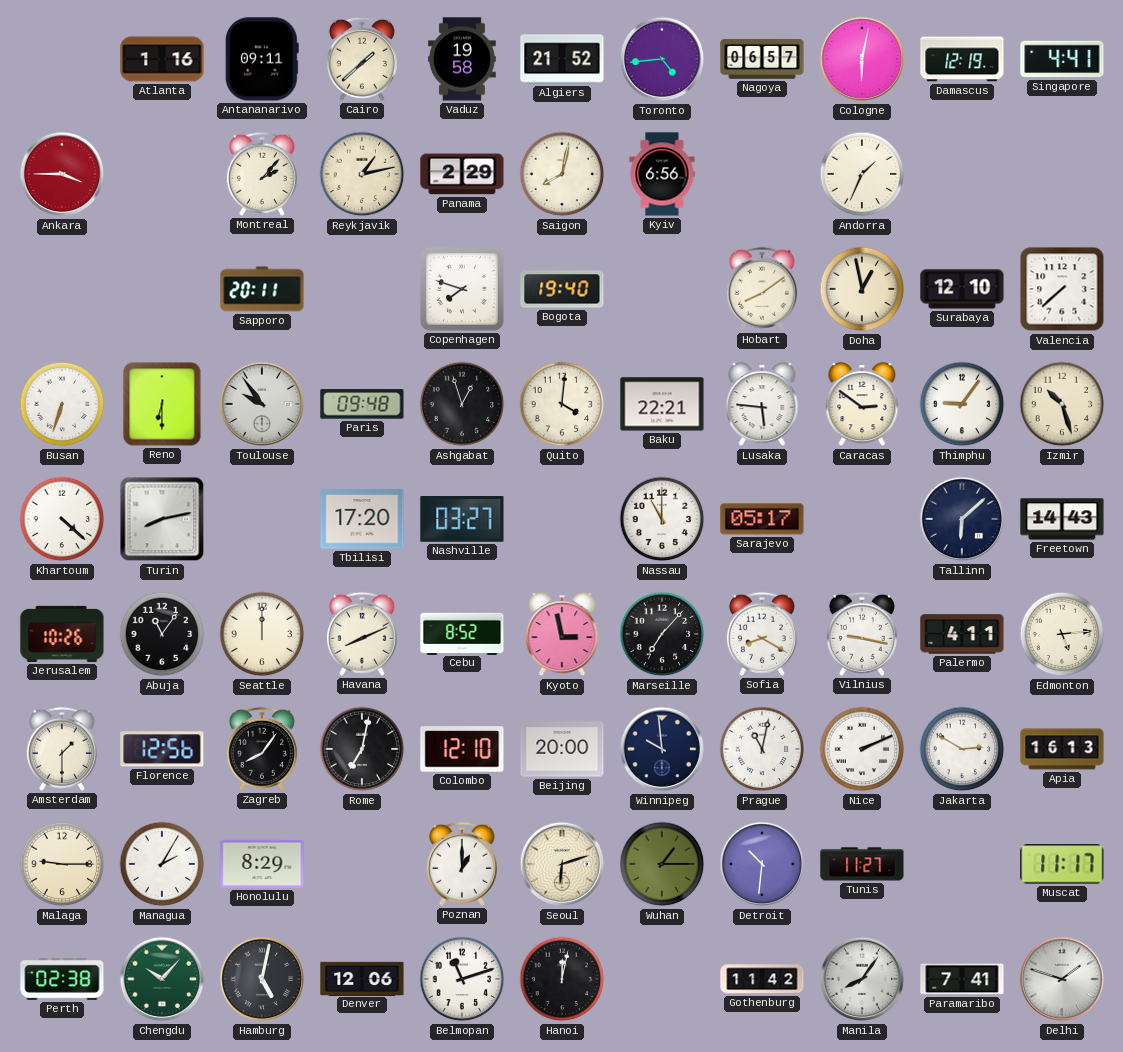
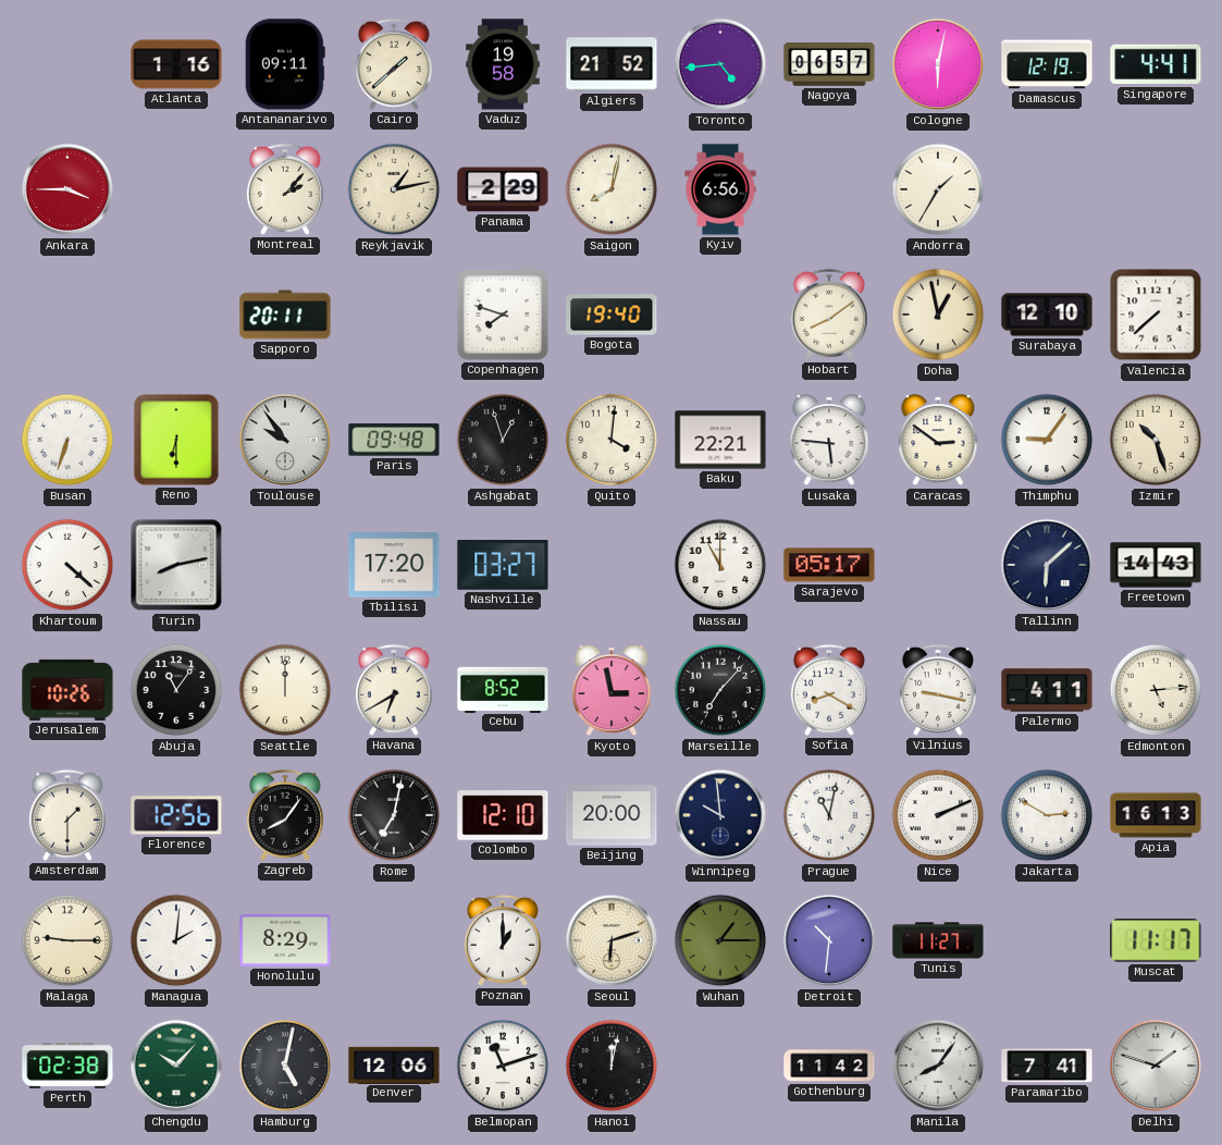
Andorra: 1:34 -> 1:35
Havana: 8:11 -> 6:40
Managua: 2:05 -> 2:01
